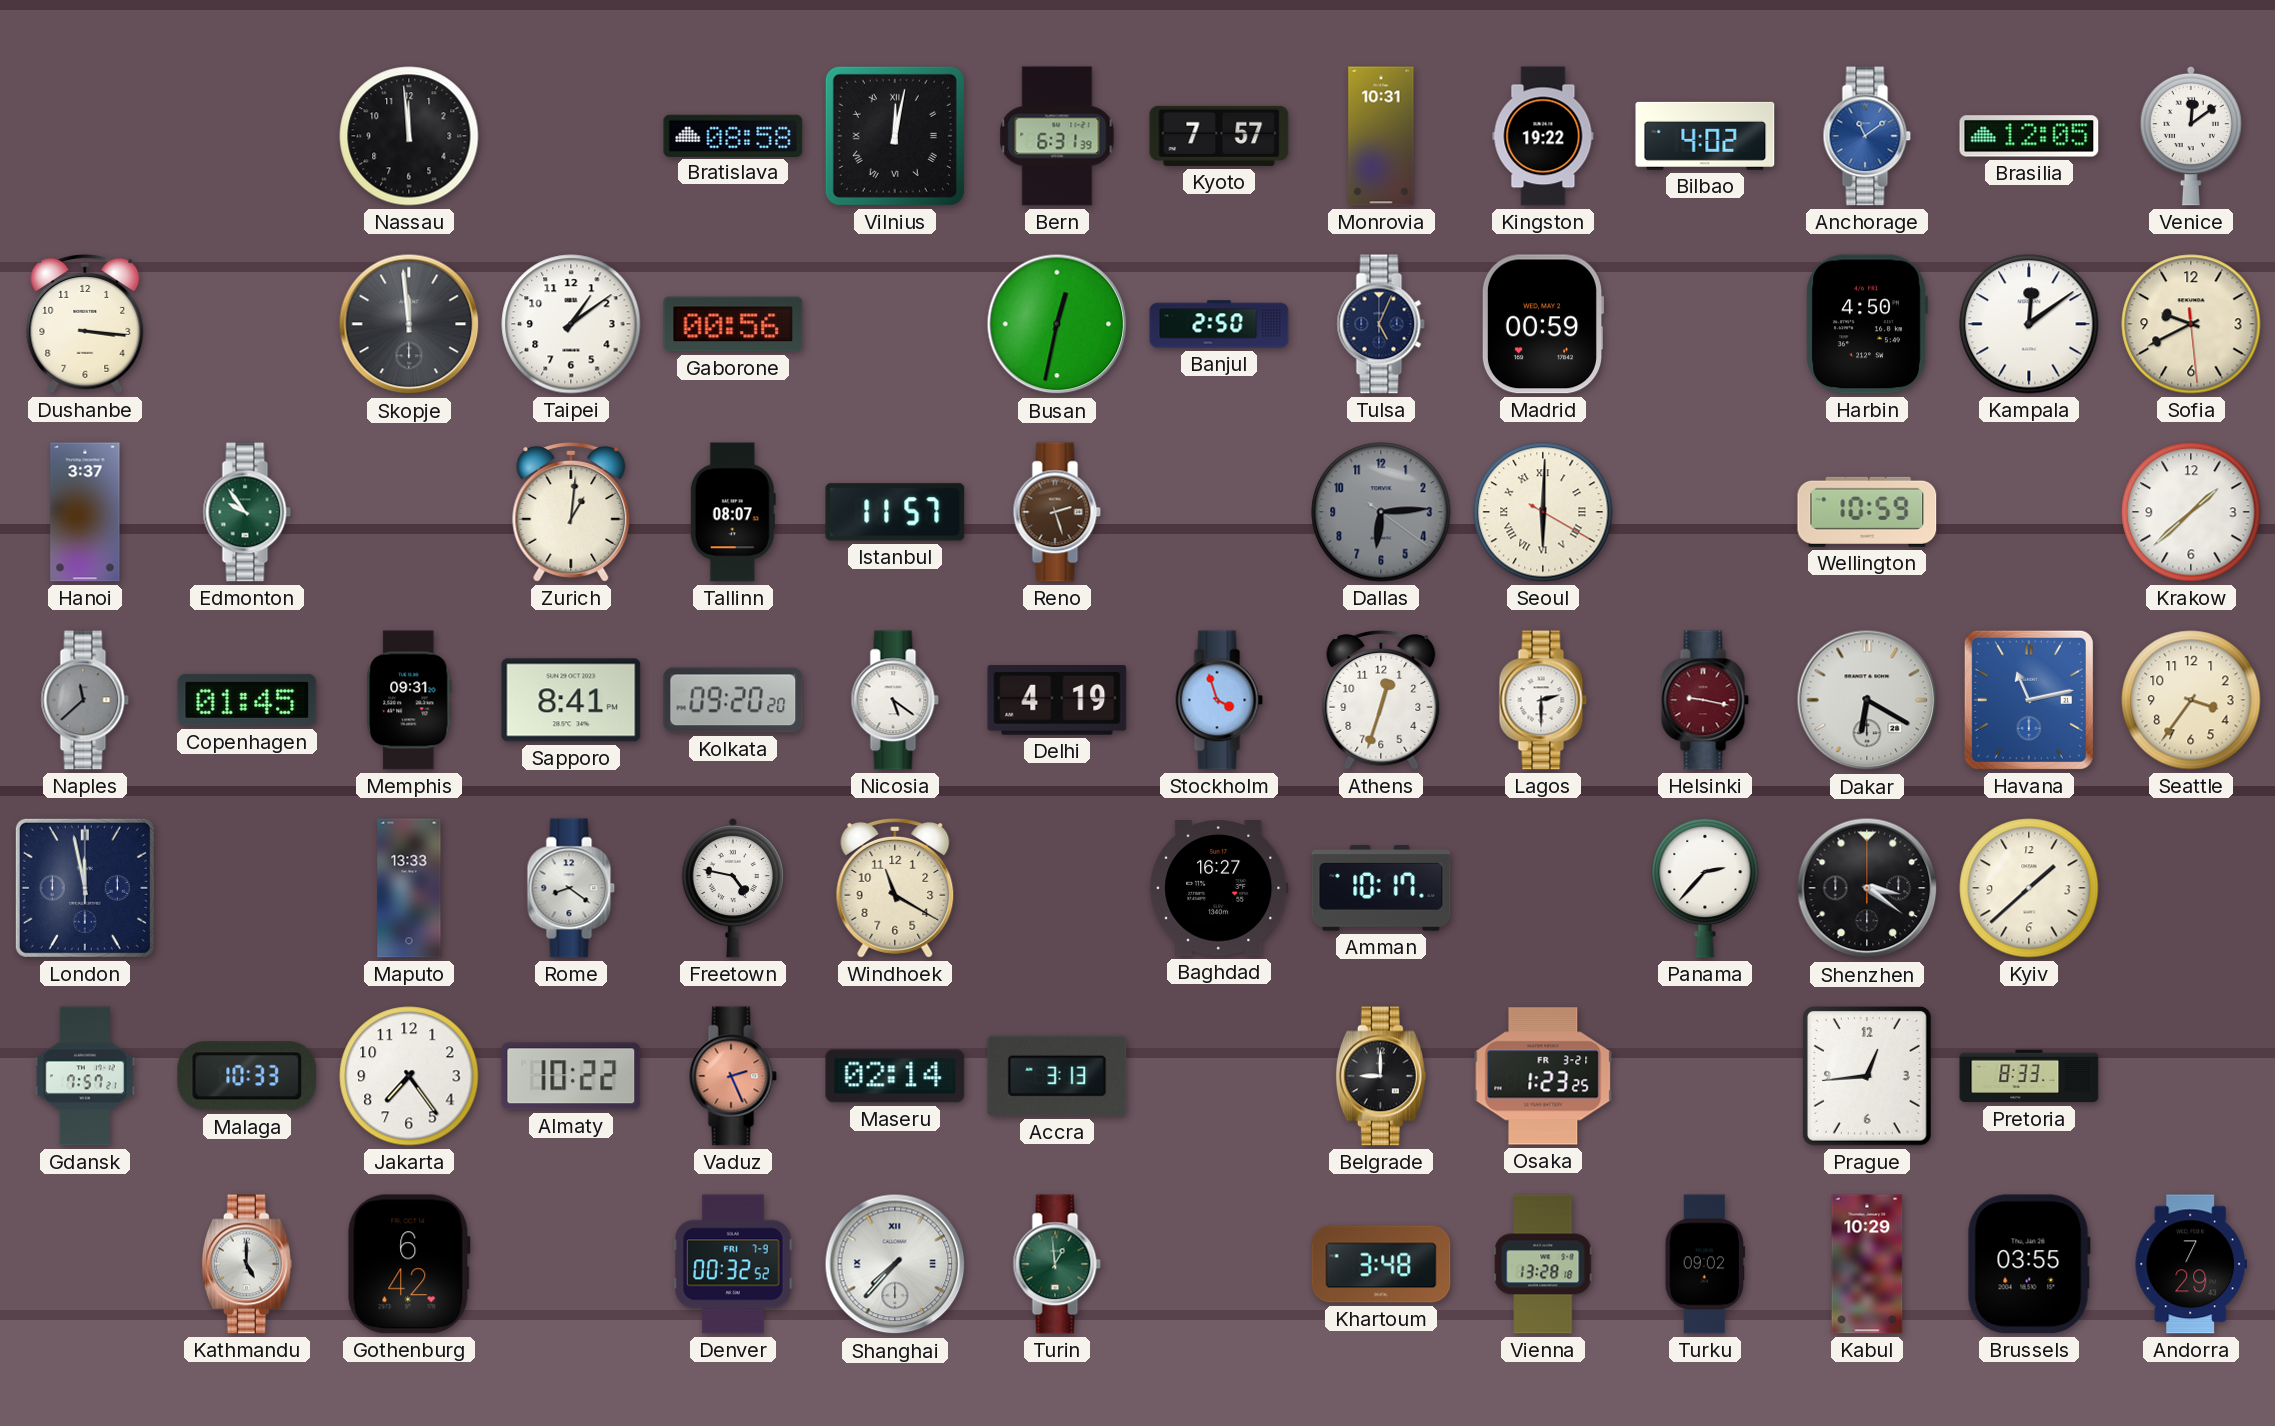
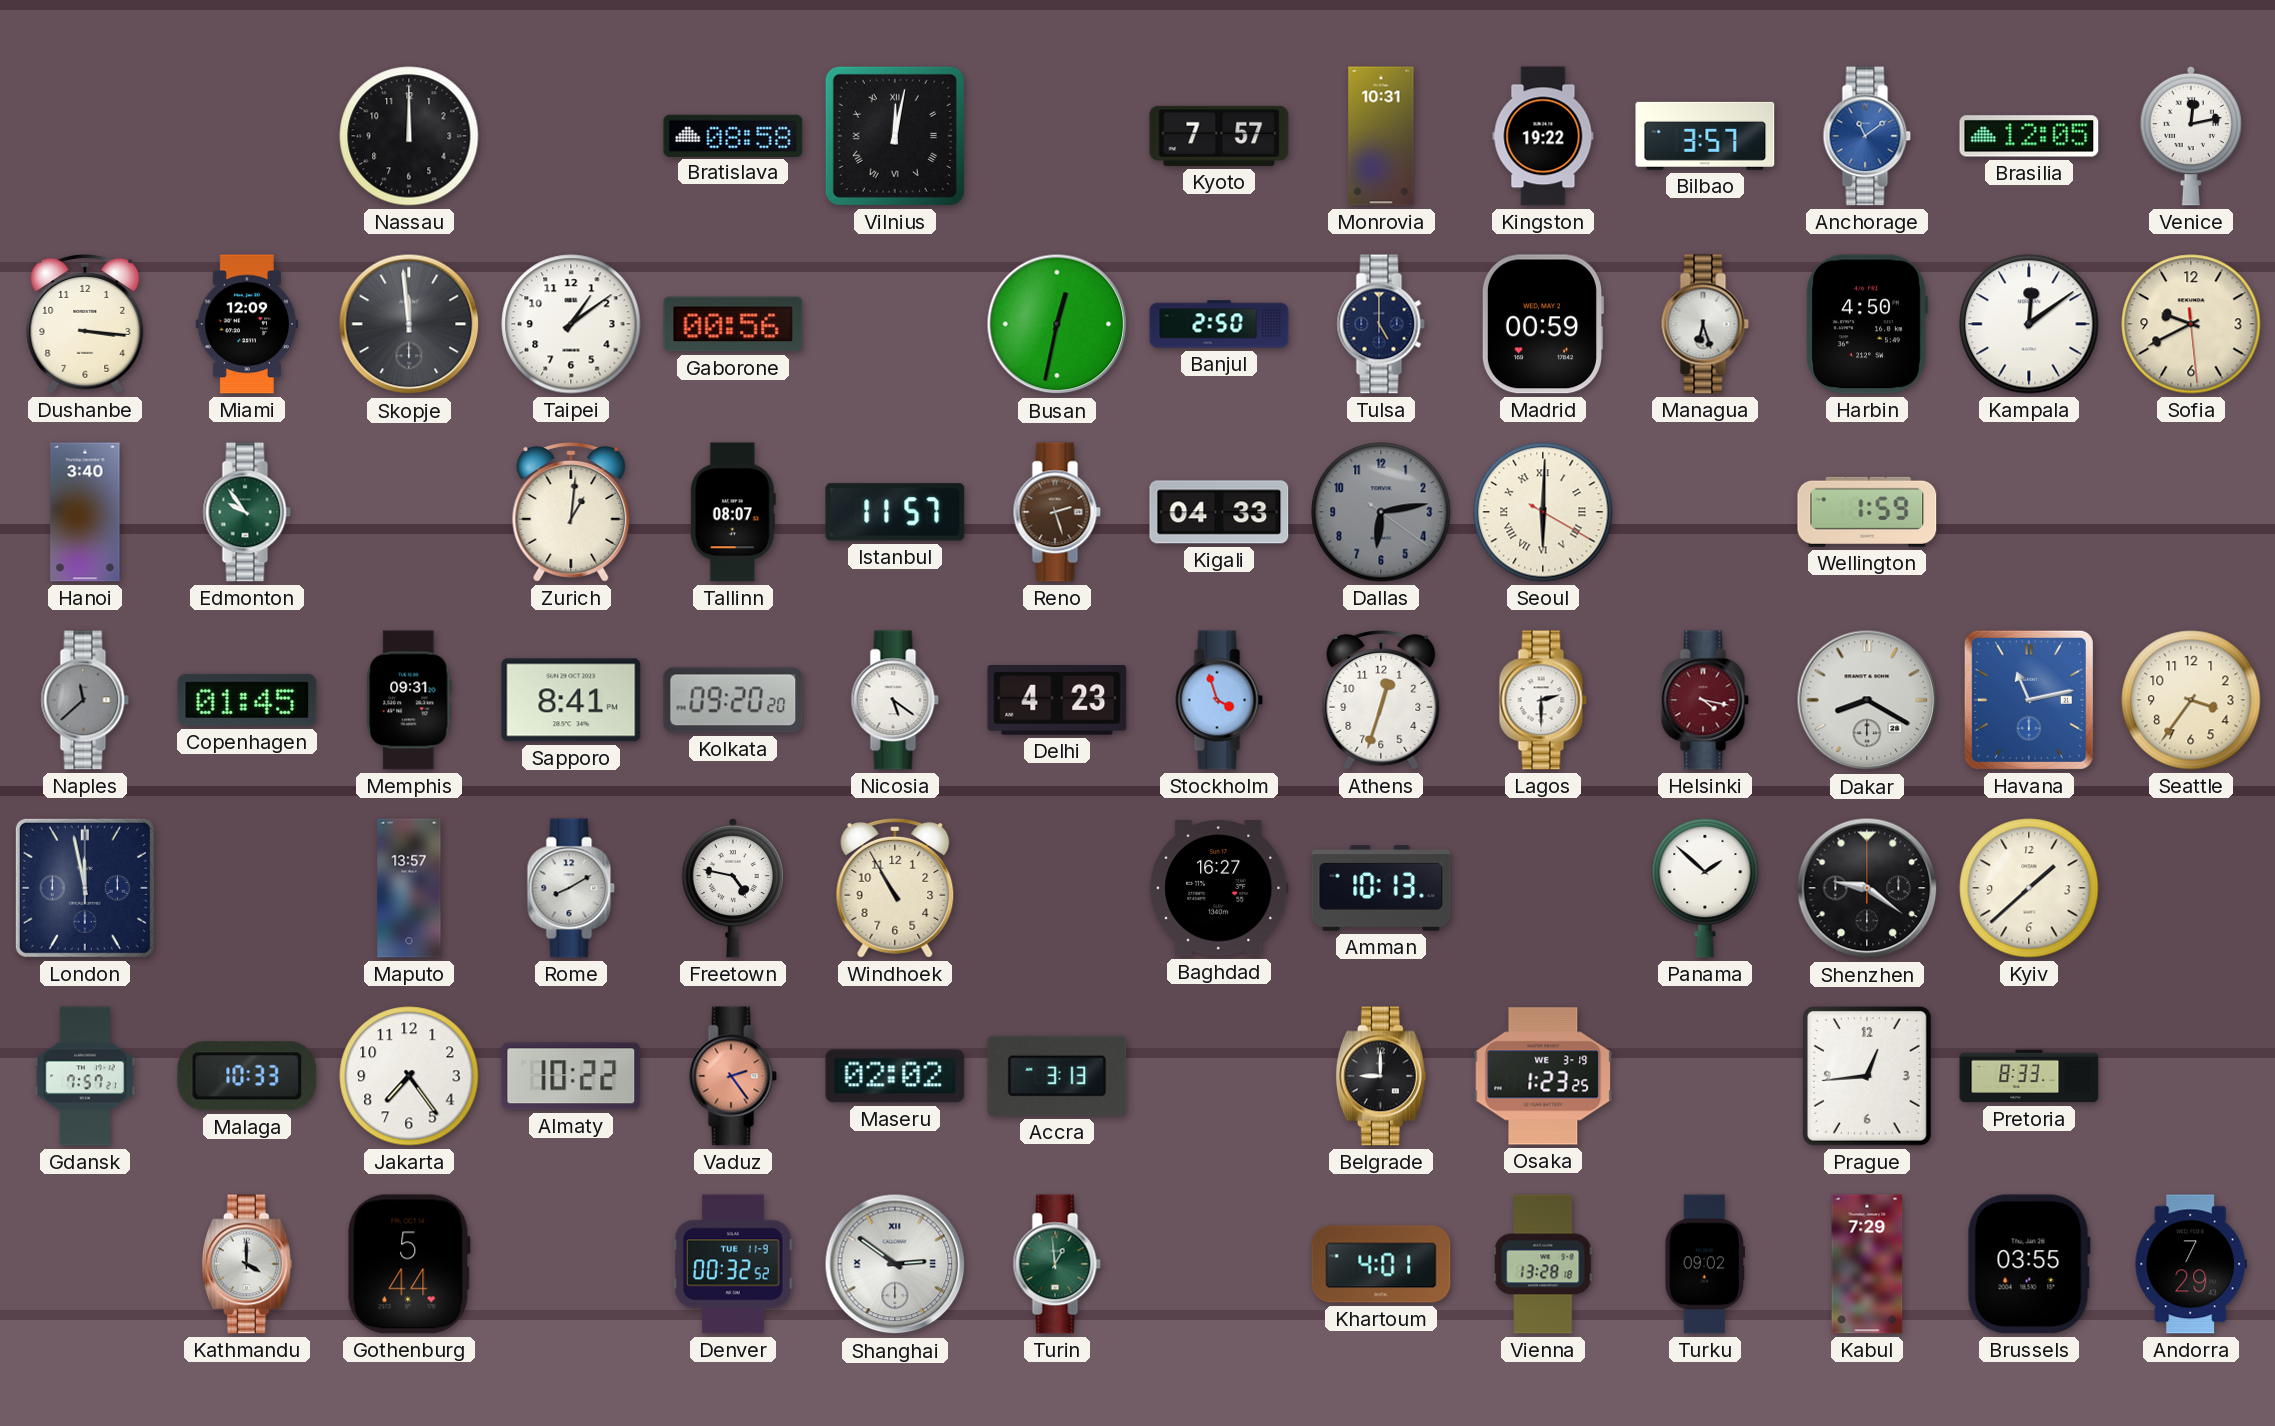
Nassau: 11:59 -> 12:00
Bern: 6:31 -> none
Bilbao: 4:02 -> 3:57
Venice: 12:09 -> 12:13
Miami: none -> 12:09
Tulsa: 5:04 -> 5:00
Managua: none -> 6:27
Hanoi: 3:37 -> 3:40
Kigali: none -> 04:33
Dallas: 6:14 -> 6:13
Wellington: 10:59 -> 1:59
Krakow: 1:38 -> none
Delhi: 4:19 -> 4:23
Helsinki: 9:17 -> 4:17
Dakar: 6:20 -> 8:20
Maputo: 13:33 -> 13:57
Rome: 8:21 -> 8:10
Windhoek: 11:20 -> 10:55
Amman: 10:17 -> 10:13
Panama: 2:37 -> 1:52
Shenzhen: 3:21 -> 9:21
Vaduz: 2:26 -> 2:24
Maseru: 02:14 -> 02:02
Osaka date: FR 3-21 -> WE 3-19
Kathmandu: 5:00 -> 4:00
Gothenburg: 6:42 -> 5:44
Denver date: FRI 7-9 -> TUE 11-9
Shanghai: 7:37 -> 2:51
Khartoum: 3:48 -> 4:01
Kabul: 10:29 -> 7:29
